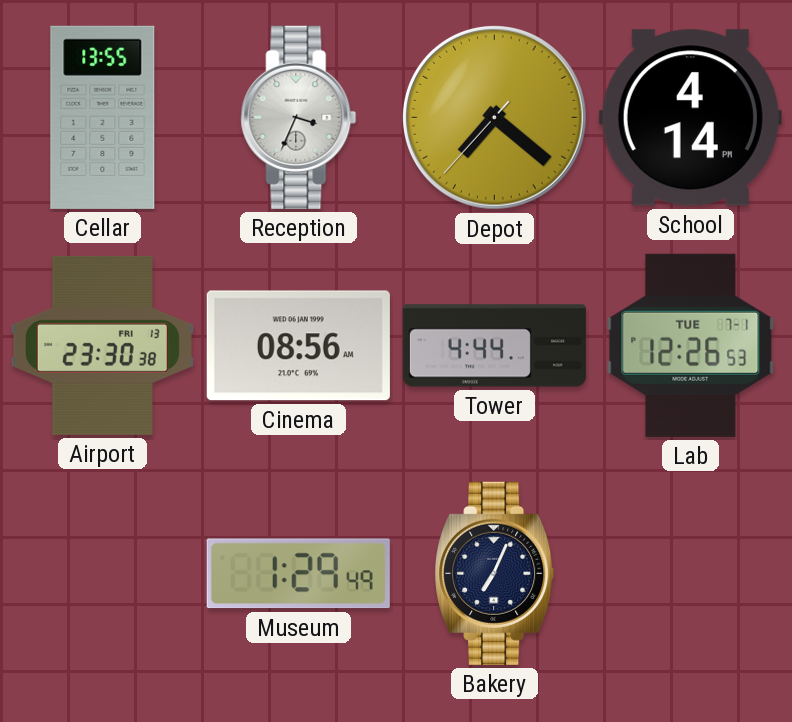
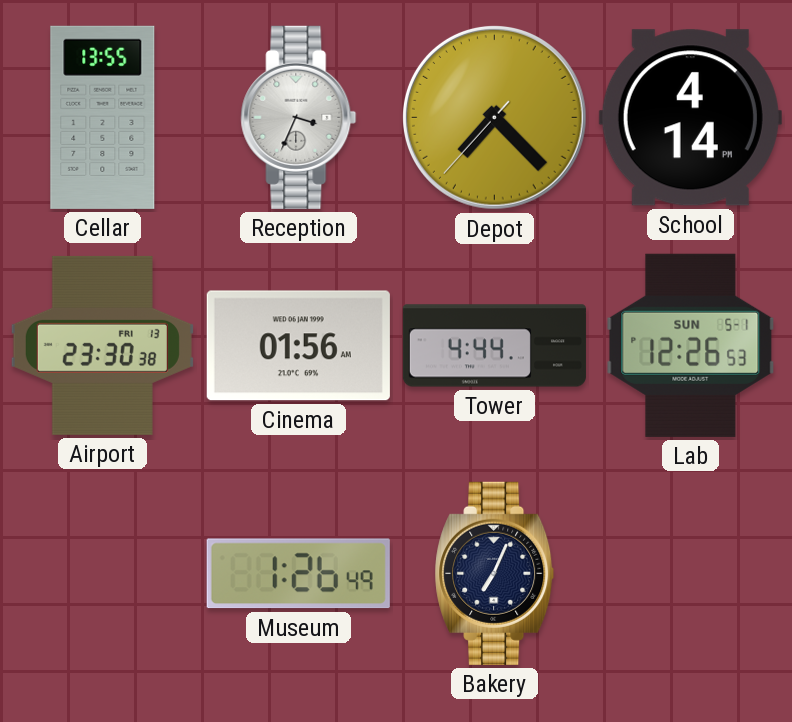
Depot: 7:21 -> 7:22
Cinema: 08:56 -> 01:56
Lab date: TUE 7-1 -> SUN 5-1
Museum: 1:29 -> 1:26
